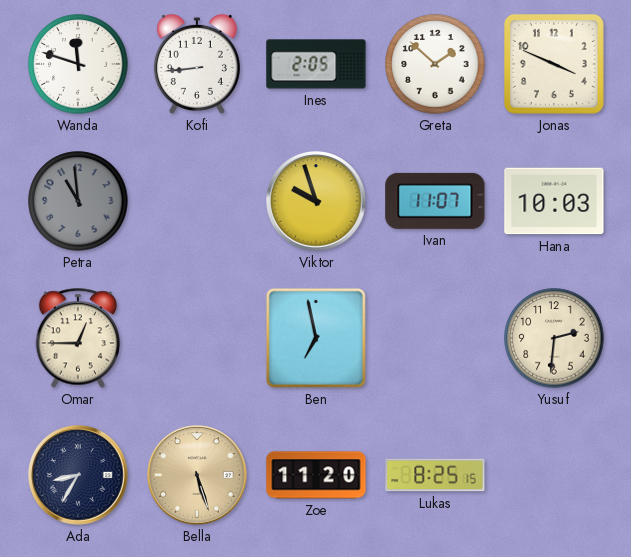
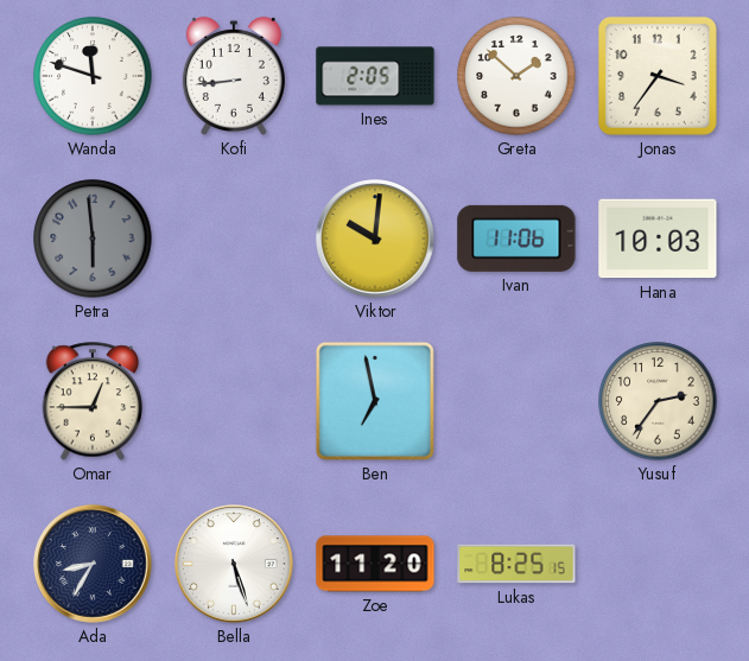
Jonas: 3:49 -> 3:36
Petra: 10:59 -> 5:59
Viktor: 9:57 -> 10:01
Ivan: 11:07 -> 11:06
Yusuf: 2:31 -> 2:36
Bella dial: champagne -> white
